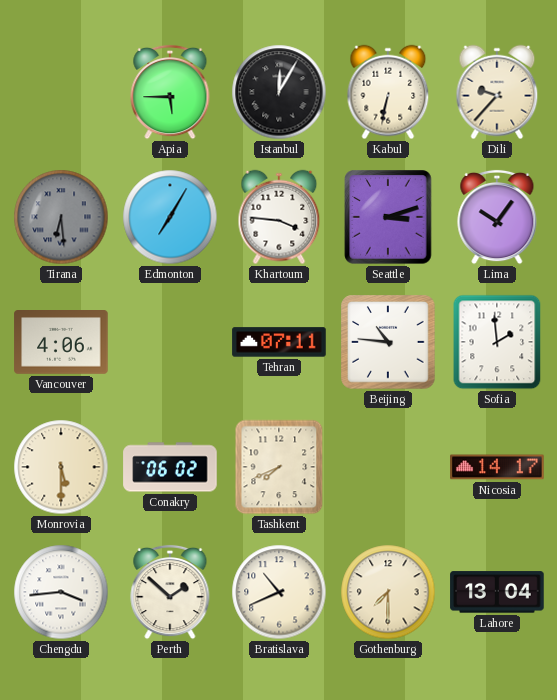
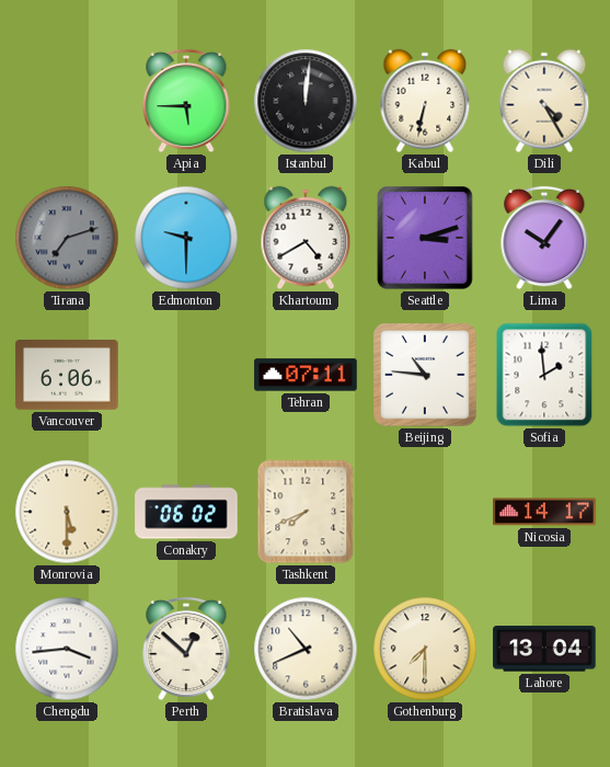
Istanbul: 12:05 -> 12:01
Dili: 9:37 -> 4:25
Tirana: 6:29 -> 7:12
Edmonton: 7:05 -> 9:30
Khartoum: 3:46 -> 4:40
Vancouver: 4:06 -> 6:06
Perth: 1:52 -> 12:52
